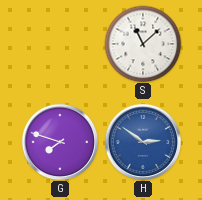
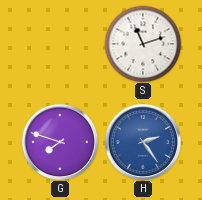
S: 11:08 -> 11:12
H: 2:51 -> 2:24
